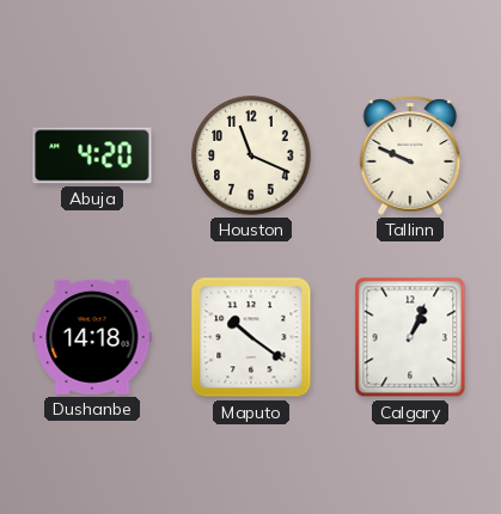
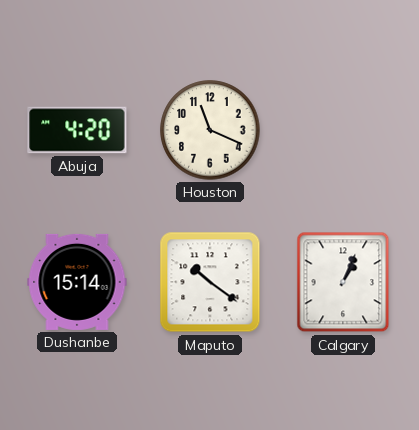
Tallinn: 9:49 -> none
Dushanbe: 14:18 -> 15:14
